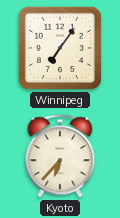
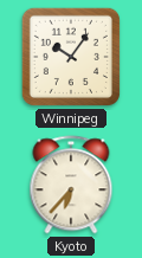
Winnipeg: 7:06 -> 10:06
